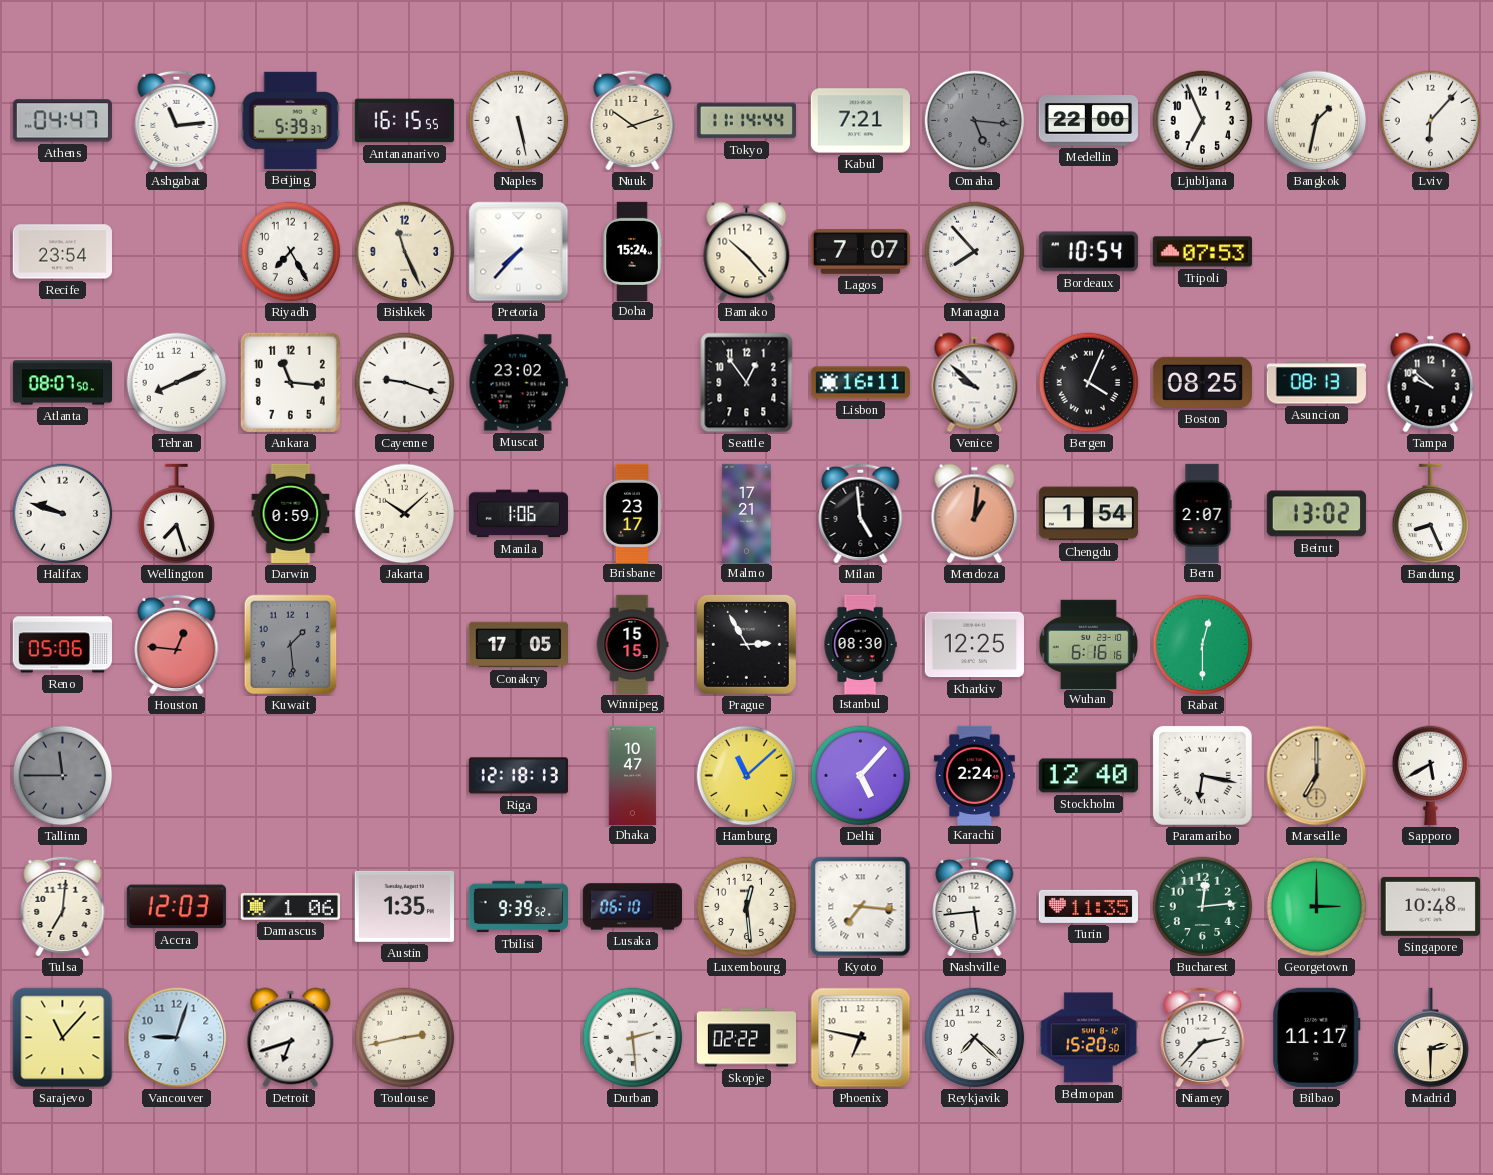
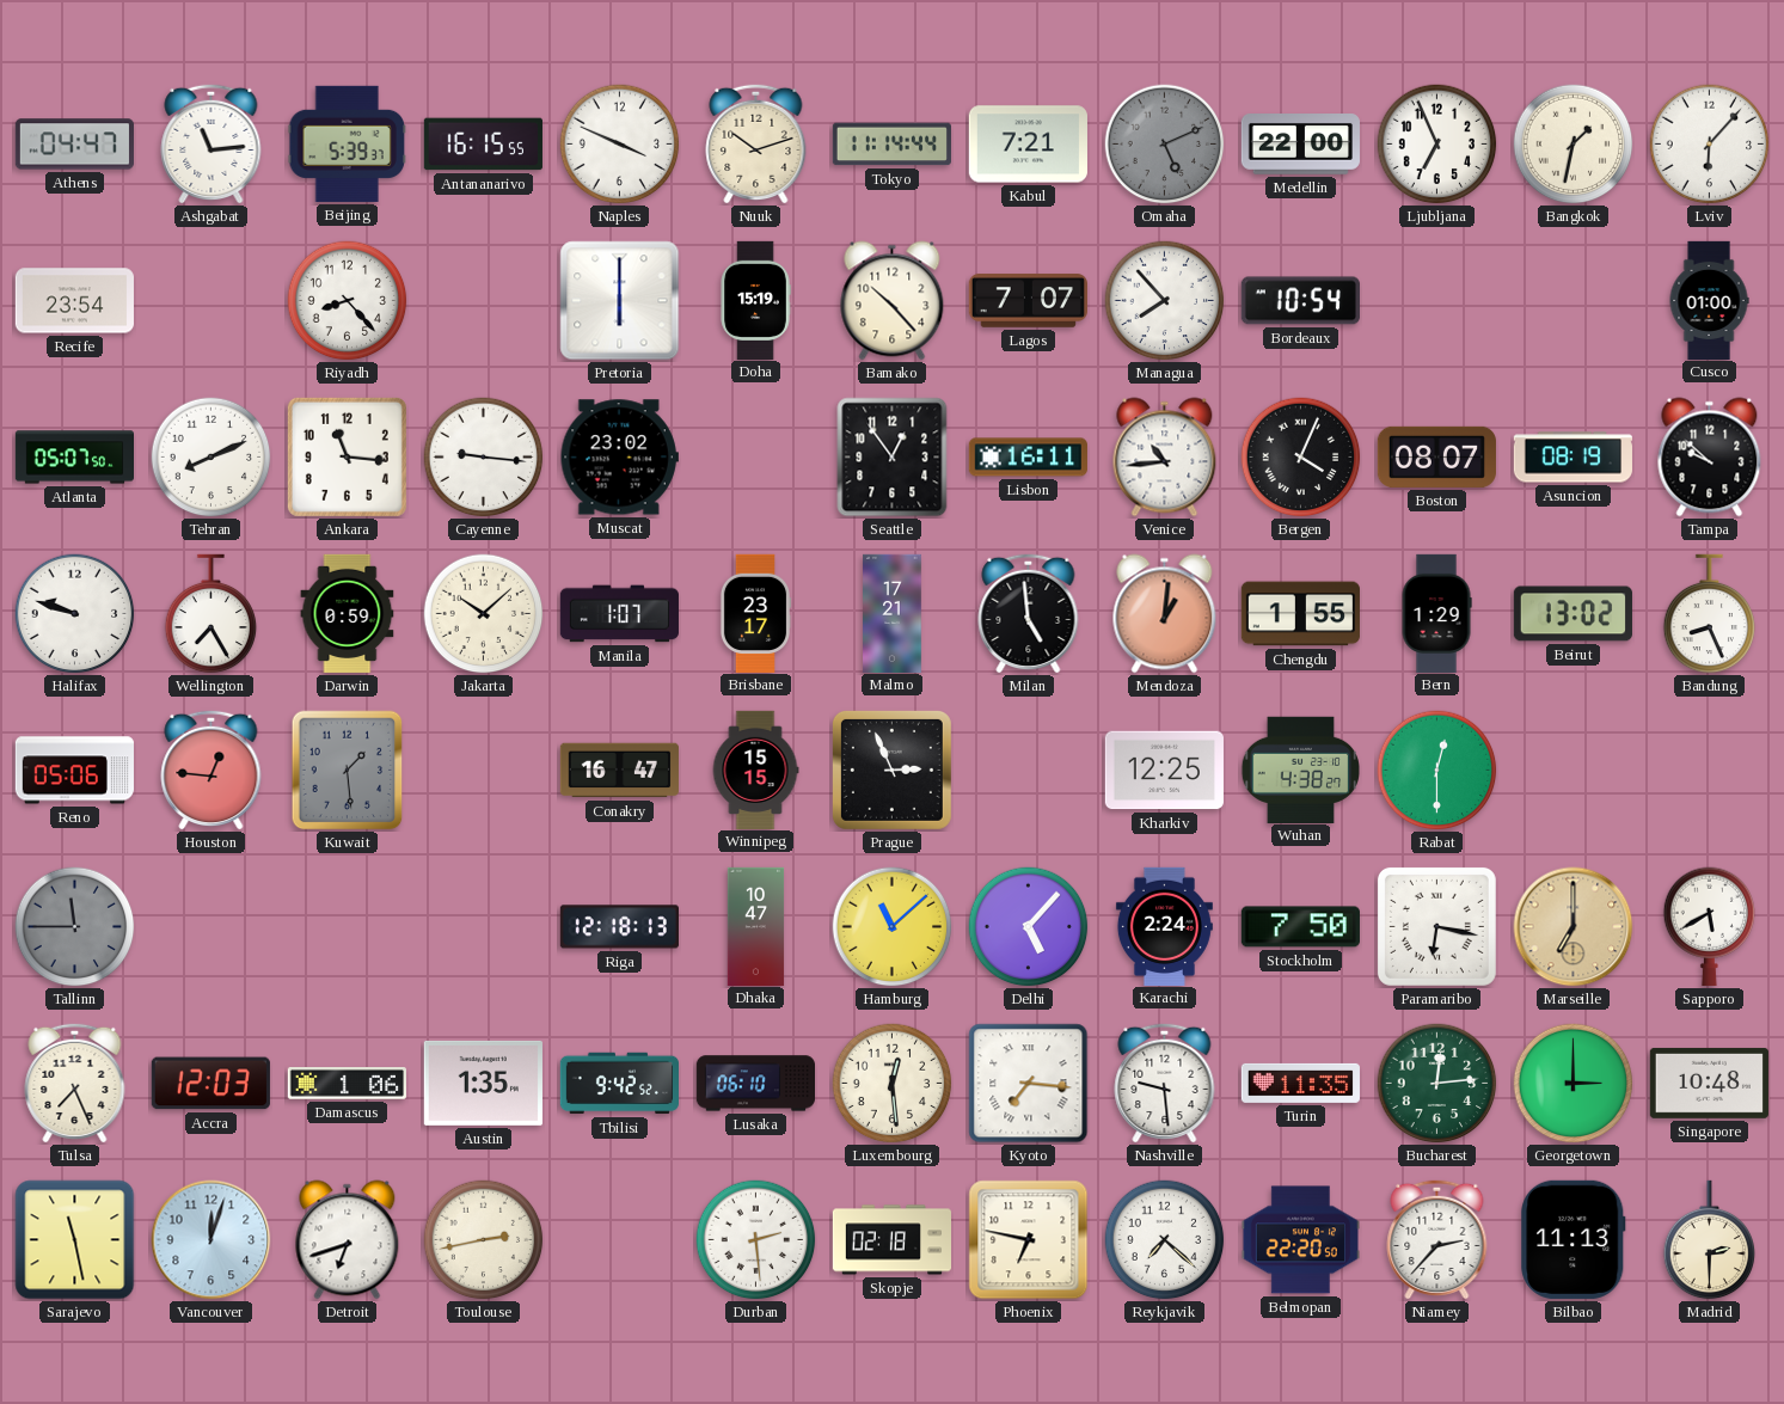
Naples: 5:28 -> 3:49
Omaha: 5:16 -> 5:11
Riyadh: 7:25 -> 8:23
Bishkek: 11:26 -> none
Pretoria: 7:37 -> 6:00
Doha: 15:24 -> 15:19
Tripoli: 07:53 -> none
Cusco: none -> 01:00
Atlanta: 08:07 -> 05:07
Cayenne: 9:18 -> 9:16
Venice: 9:52 -> 10:44
Boston: 08:25 -> 08:07
Asuncion: 08:13 -> 08:19
Wellington: 7:27 -> 7:25
Manila: 1:06 -> 1:07
Chengdu: 1:54 -> 1:55
Bern: 2:07 -> 1:29
Conakry: 17:05 -> 16:47
Prague: 2:55 -> 2:56
Istanbul: 08:30 -> none
Wuhan: 6:16 -> 4:38
Stockholm: 12:40 -> 7:50
Tulsa: 7:01 -> 7:26
Tbilisi: 9:39 -> 9:42
Nashville: 5:44 -> 9:29
Sarajevo: 11:07 -> 11:28
Vancouver: 9:03 -> 12:03
Skopje: 02:22 -> 02:18
Belmopan: 15:20 -> 22:20
Bilbao: 11:17 -> 11:13
